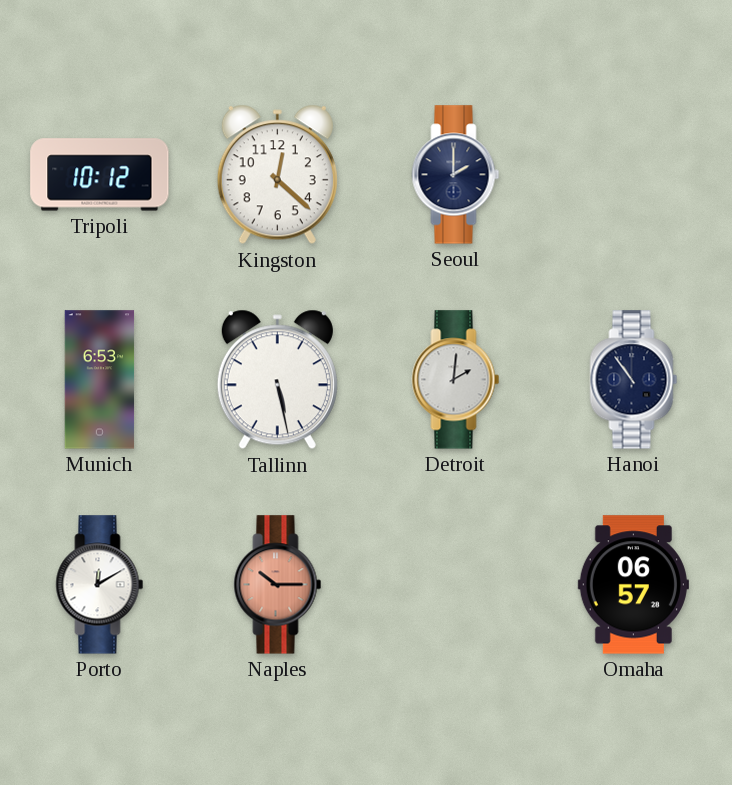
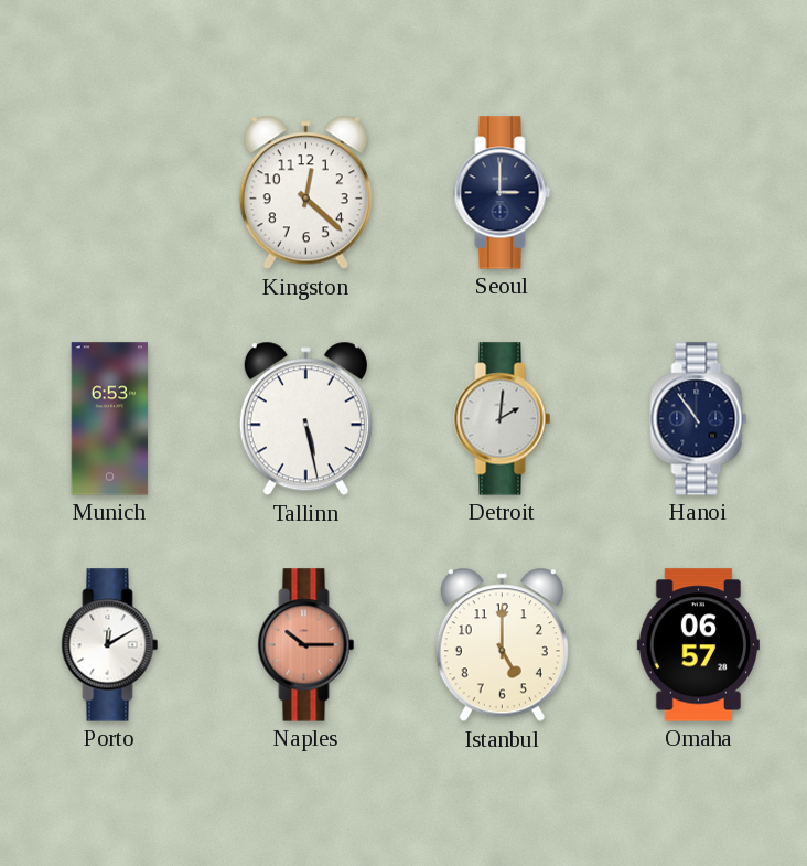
Tripoli: 10:12 -> none
Seoul: 2:00 -> 3:00
Istanbul: none -> 5:00
